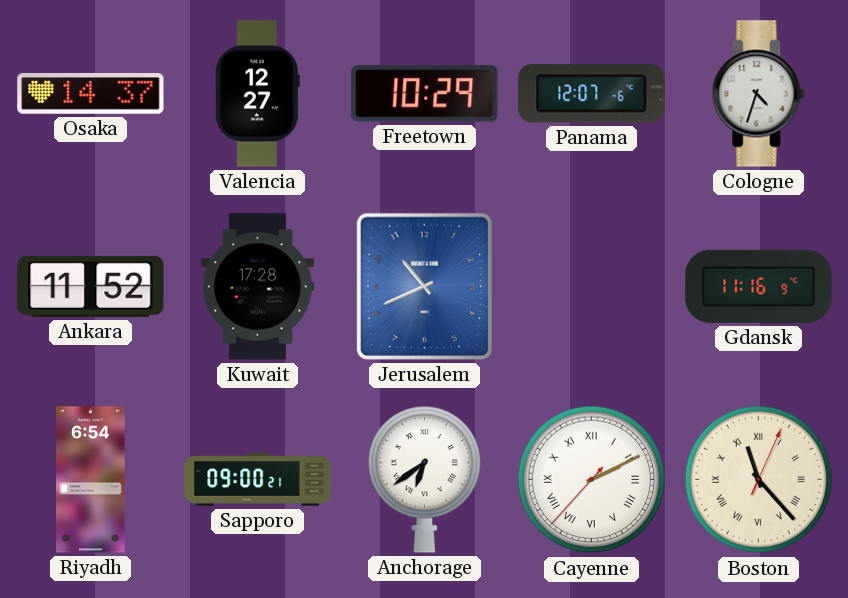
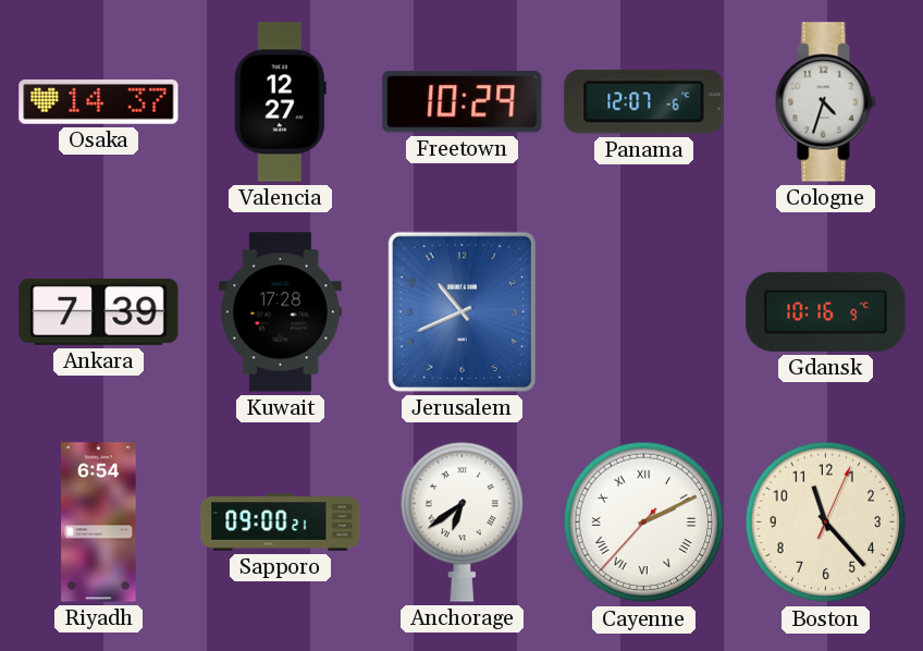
Ankara: 11:52 -> 7:39
Gdansk: 11:16 -> 10:16
Boston numerals: Roman -> Arabic
